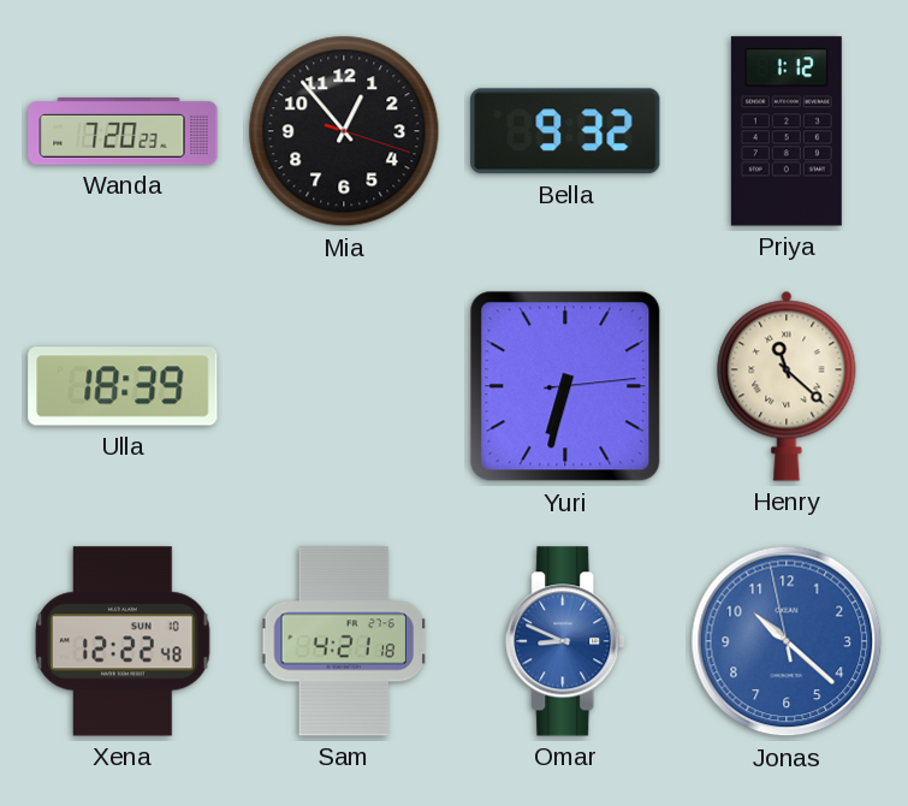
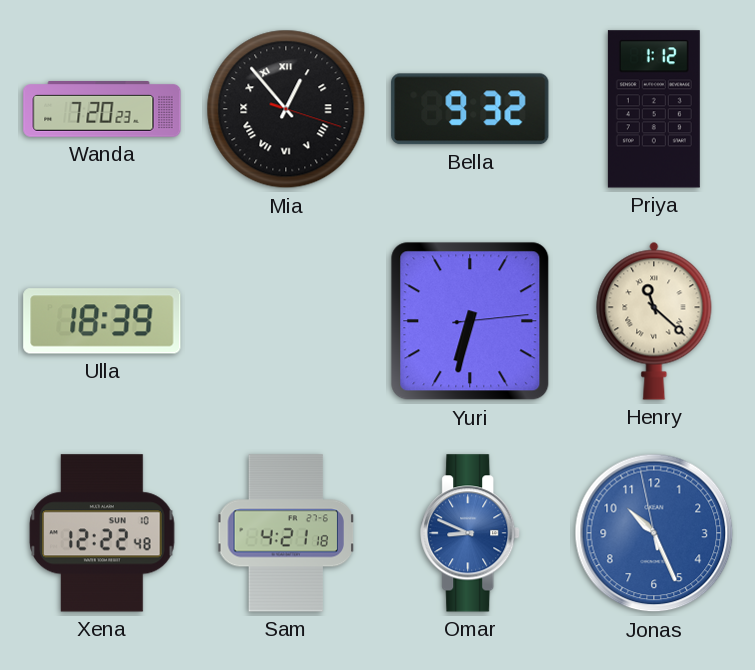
Mia numerals: Arabic -> Roman
Jonas: 10:21 -> 10:25
